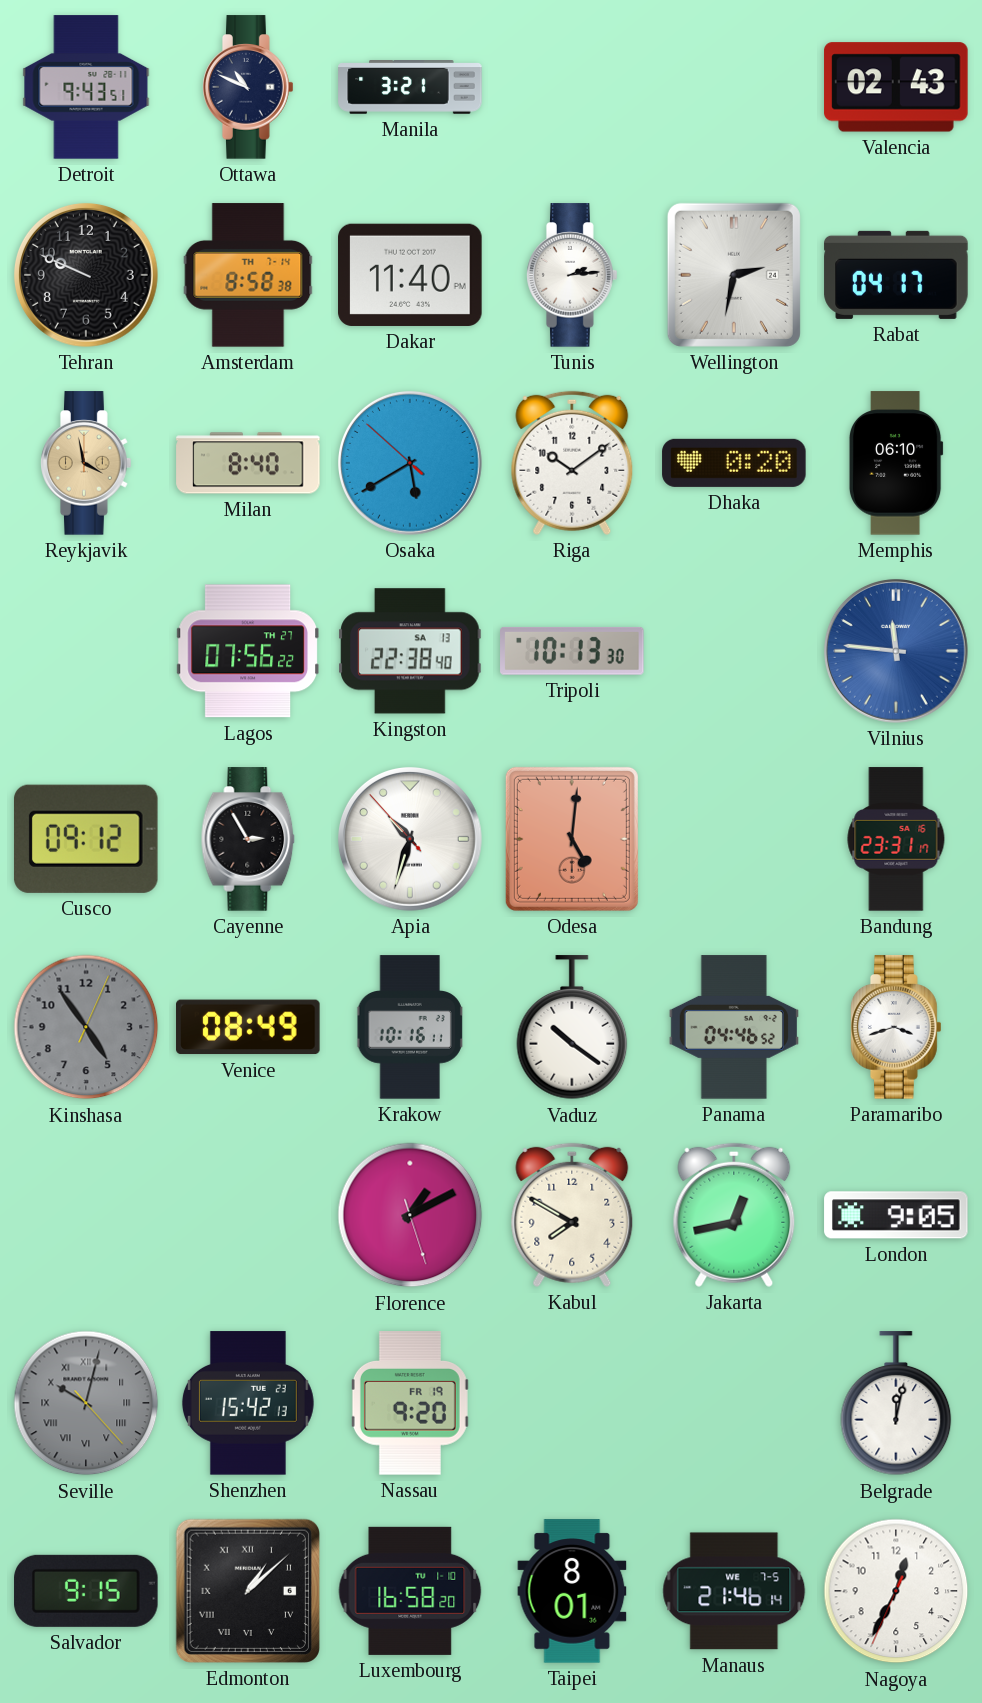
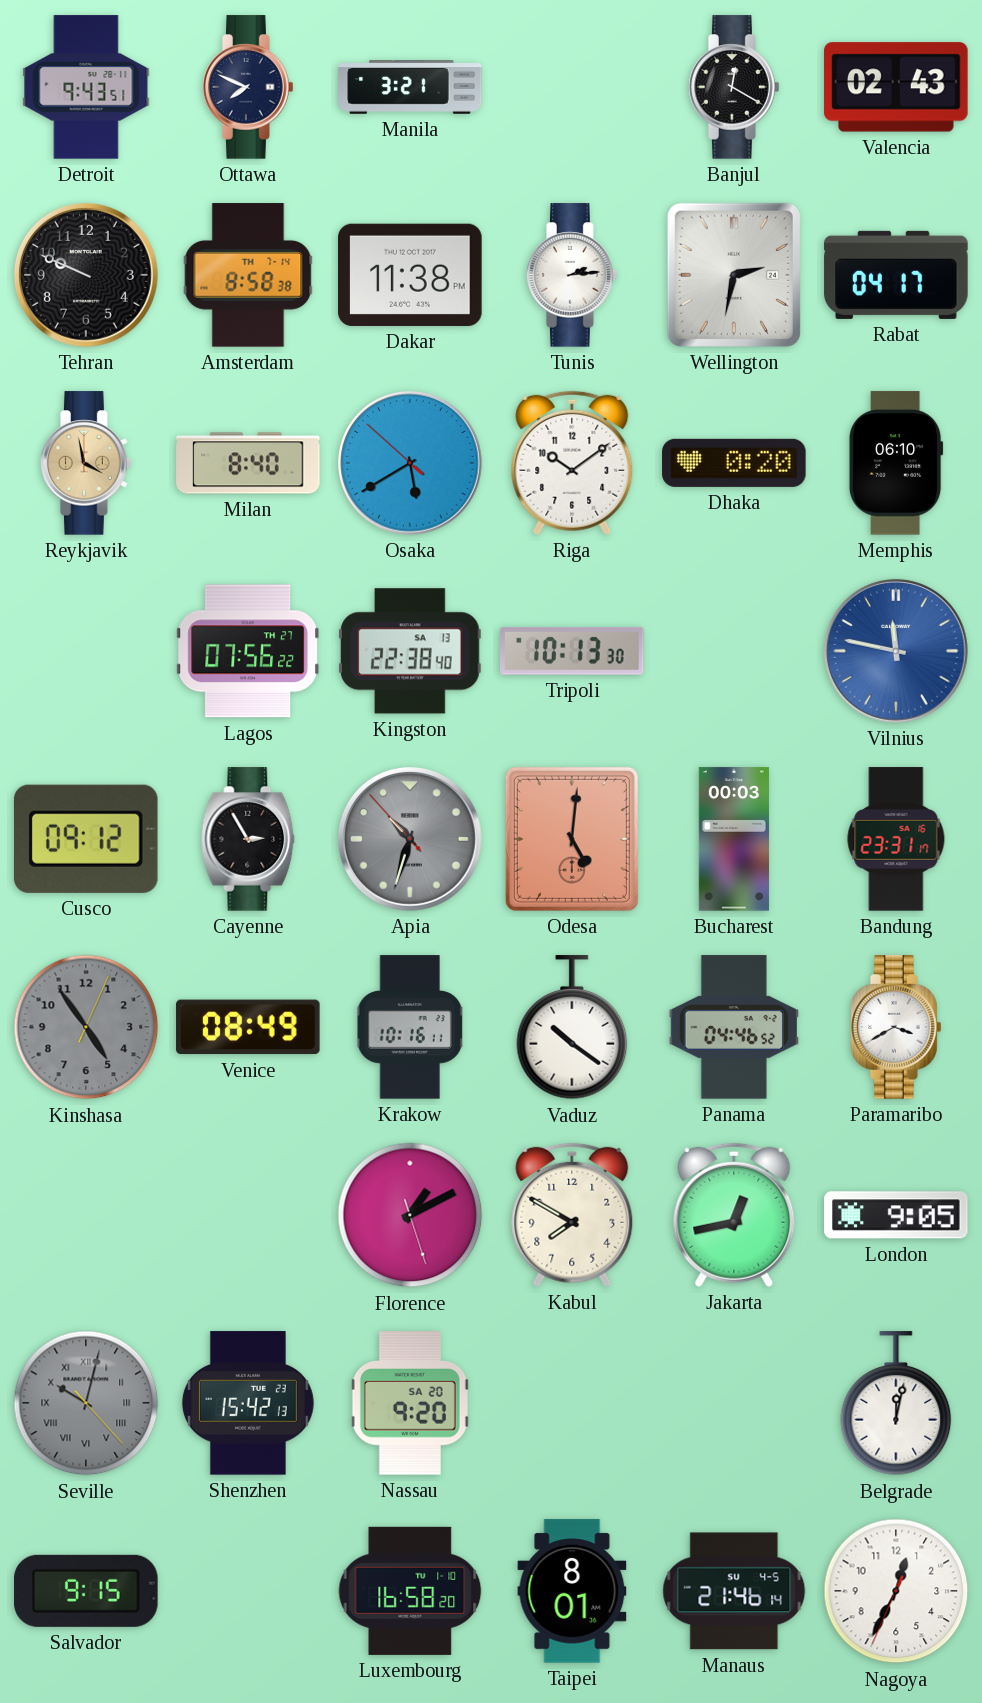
Ottawa: 10:49 -> 7:49
Banjul: none -> 12:20
Dakar: 11:40 -> 11:38
Vilnius: 11:46 -> 11:47
Apia dial: white -> grey
Bucharest: none -> 00:03
Paramaribo: 3:42 -> 3:40
Nassau date: FR 19 -> SA 20
Edmonton: 1:08 -> none
Manaus date: WE 7-5 -> SU 4-5
